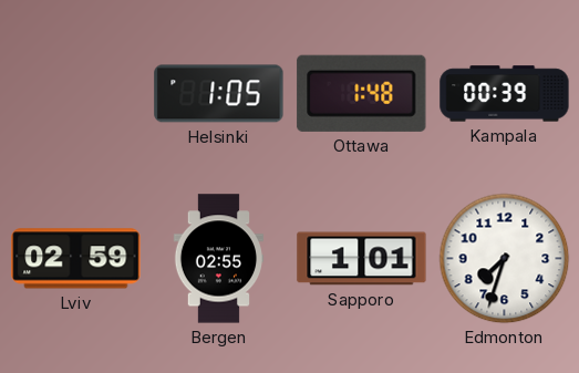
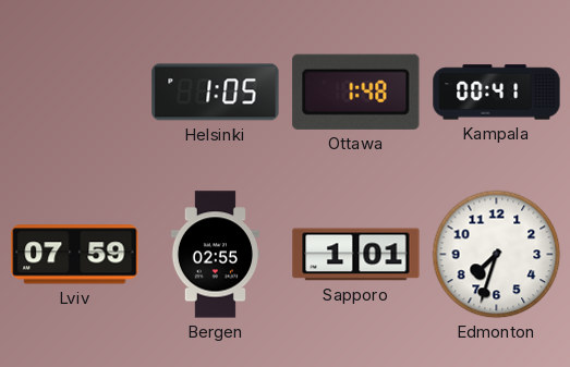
Kampala: 00:39 -> 00:41
Lviv: 02:59 -> 07:59
